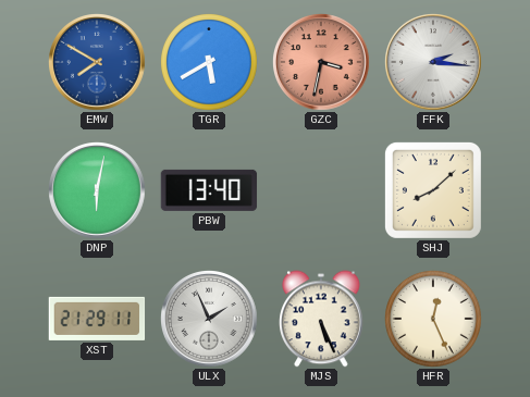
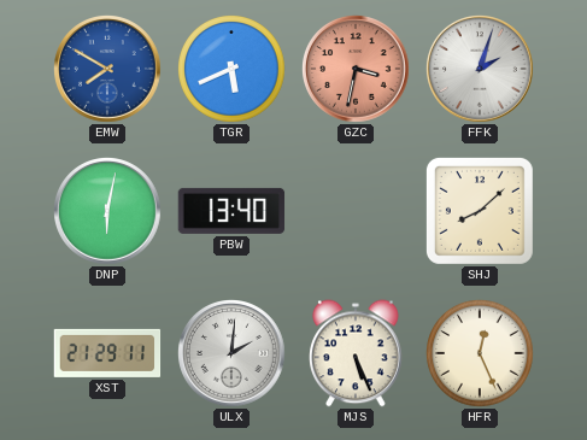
TGR: 5:40 -> 5:41
FFK: 2:16 -> 2:03
ULX: 1:56 -> 2:01
